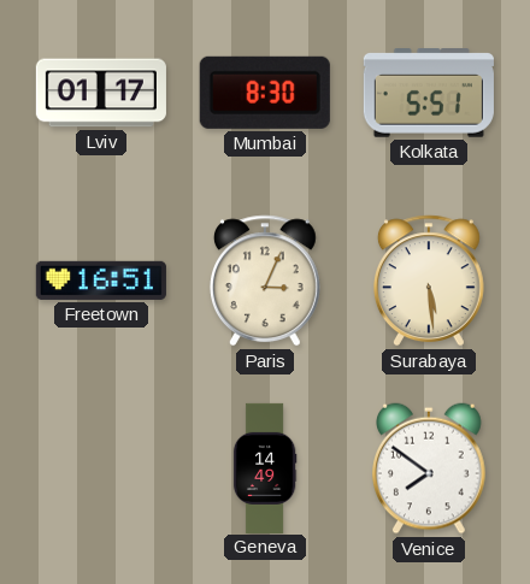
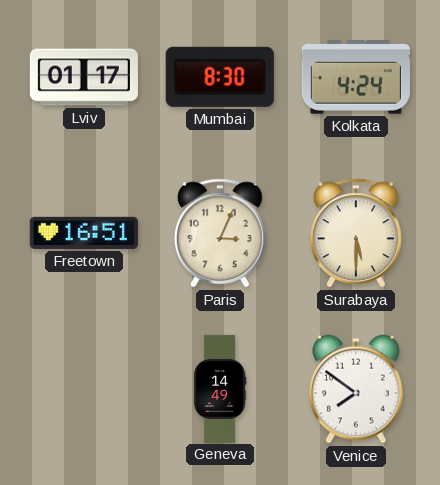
Kolkata: 5:51 -> 4:24
Surabaya: 5:29 -> 5:30
